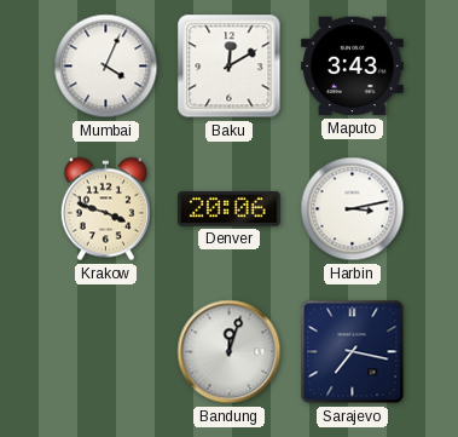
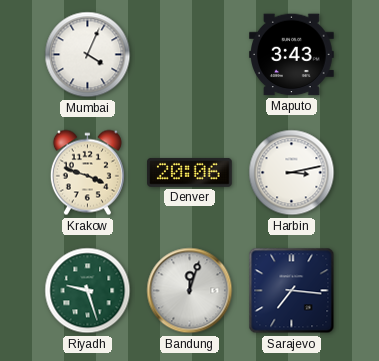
Baku: 12:10 -> none
Riyadh: none -> 9:27
Sarajevo: 7:17 -> 7:16
